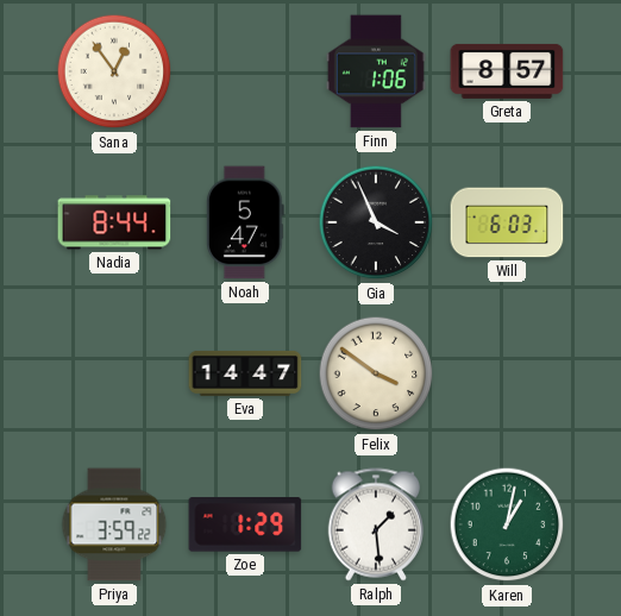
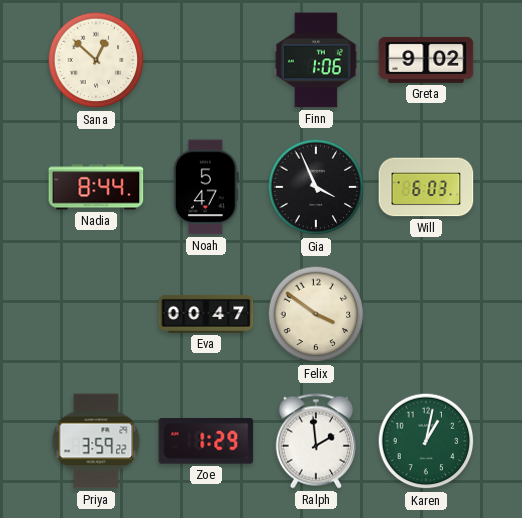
Sana: 12:54 -> 12:52
Greta: 8:57 -> 9:02
Eva: 14:47 -> 00:47
Ralph: 1:29 -> 1:59
